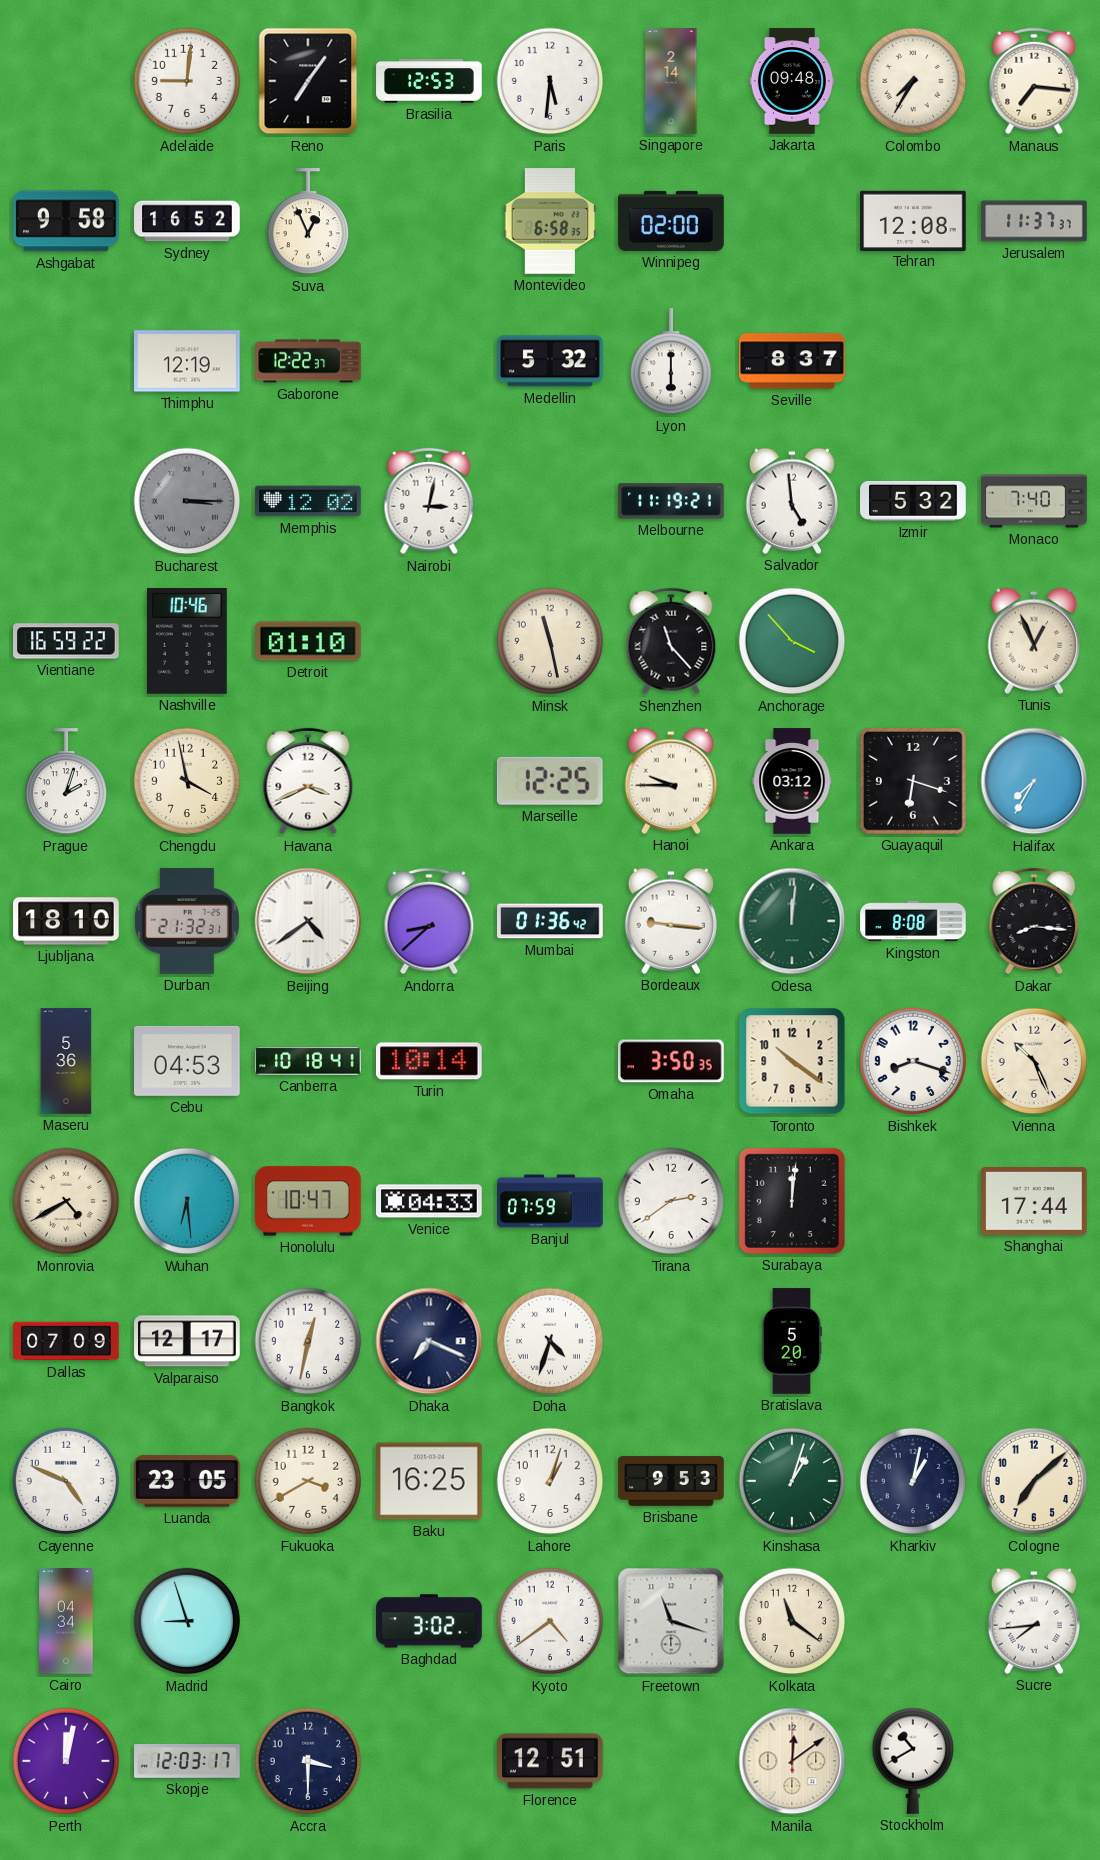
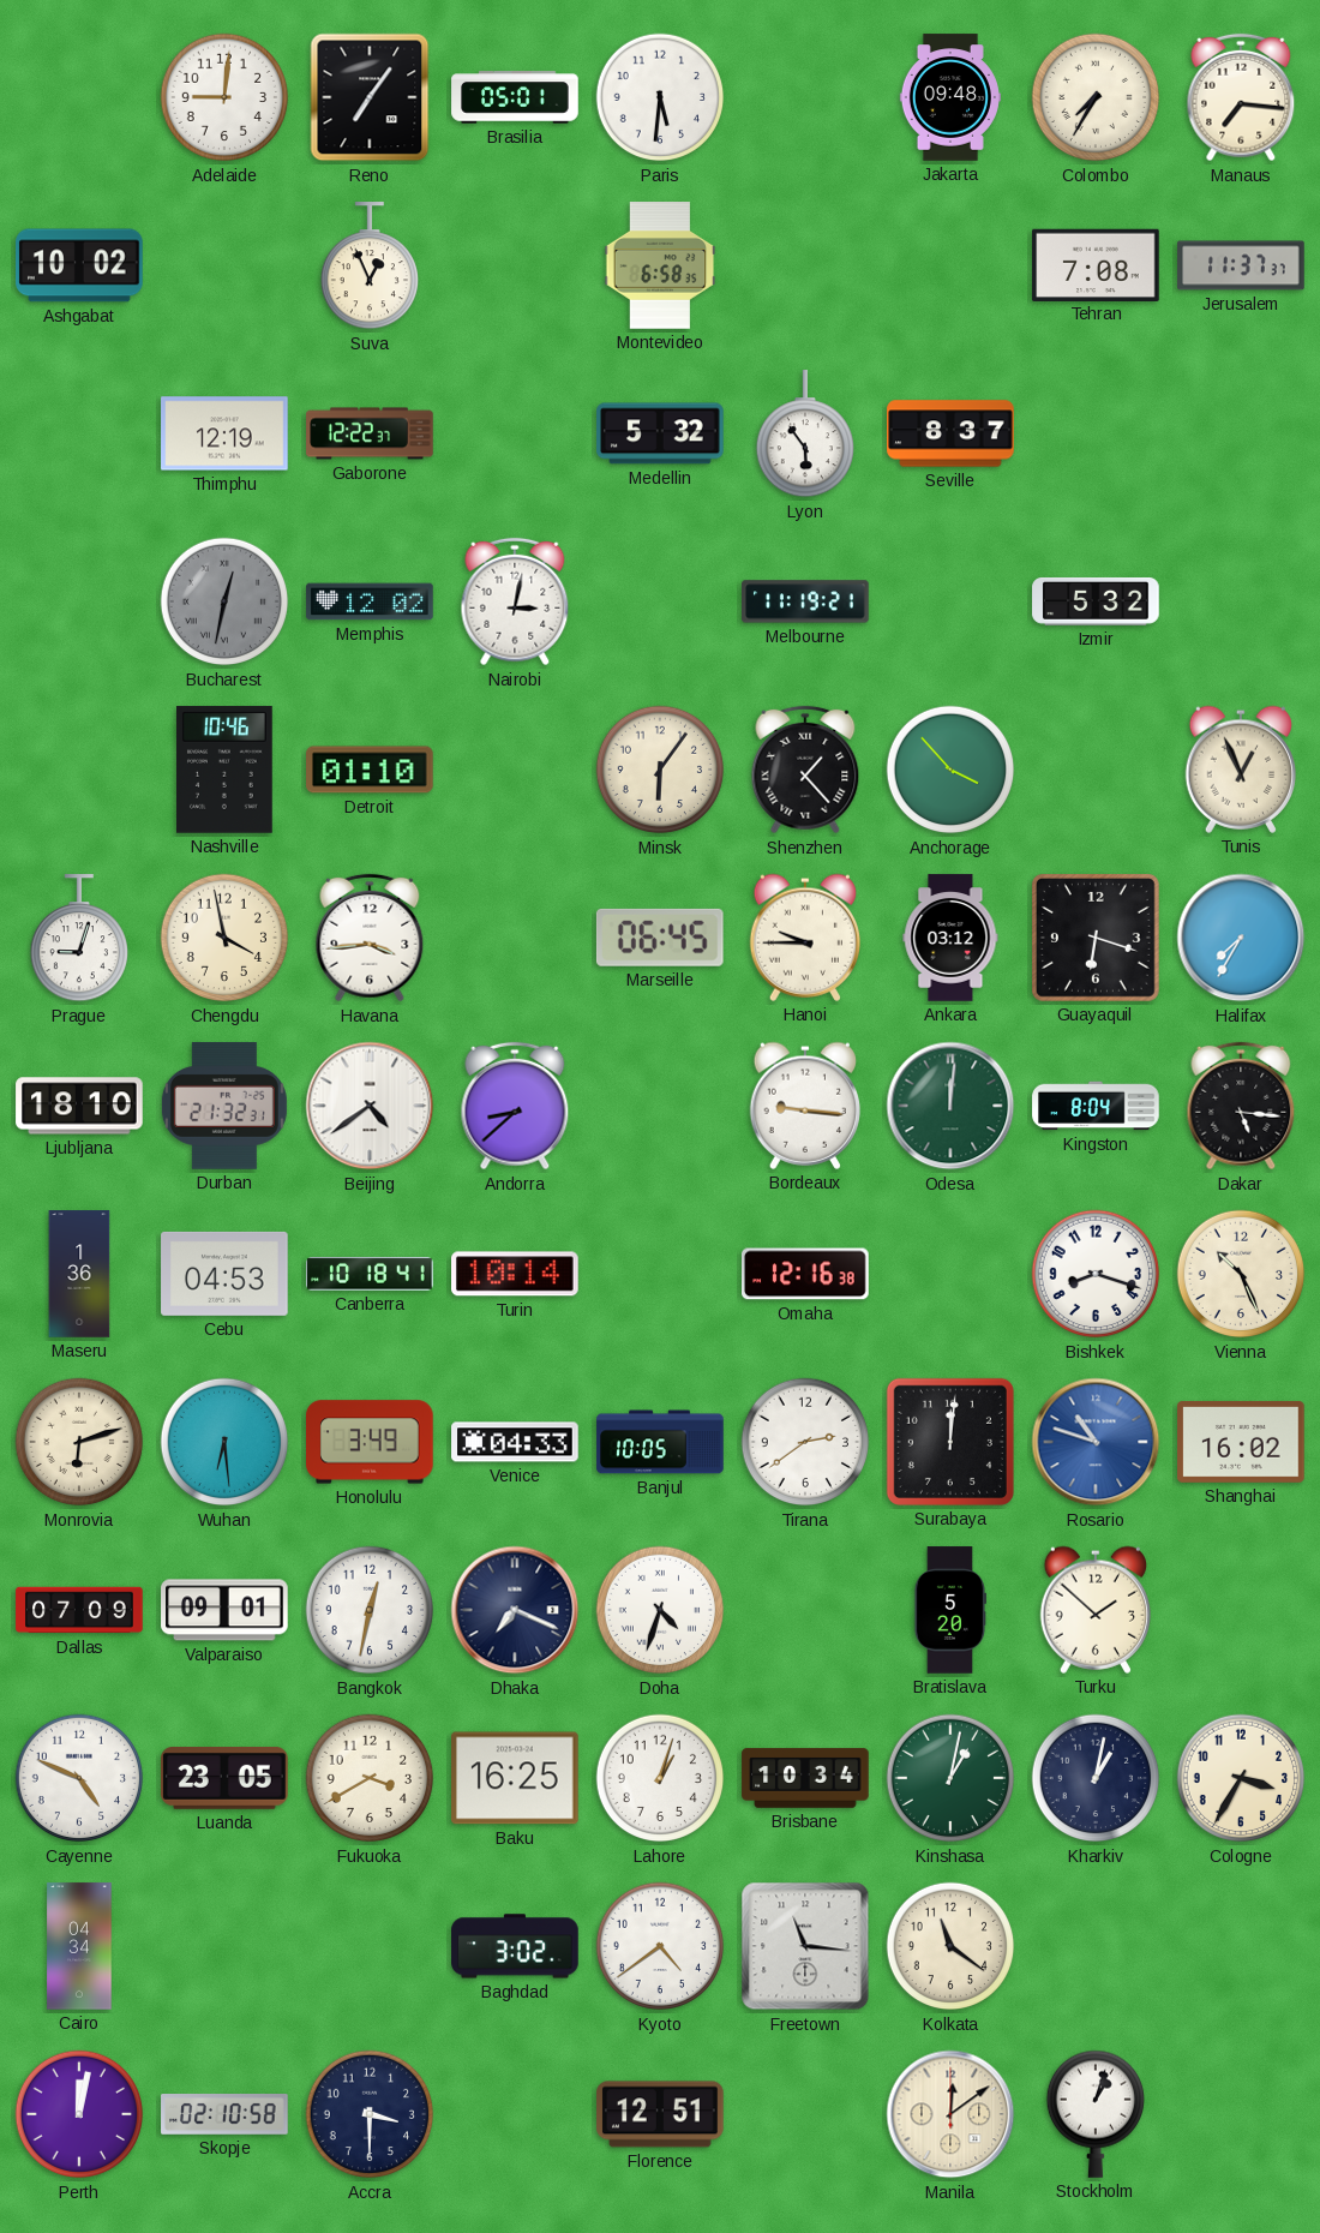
Brasilia: 12:53 -> 05:01
Singapore: 2:14 -> none
Ashgabat: 9:58 -> 10:02
Sydney: 16:52 -> none
Winnipeg: 02:00 -> none
Tehran: 12:08 -> 7:08
Lyon: 6:00 -> 5:54
Bucharest: 3:15 -> 12:32
Salvador: 4:59 -> none
Monaco: 7:40 -> none
Vientiane: 16:59 -> none
Minsk: 11:28 -> 6:06
Shenzhen: 11:23 -> 1:23
Prague: 2:03 -> 9:03
Havana: 3:41 -> 3:44
Marseille: 12:25 -> 06:45
Mumbai: 01:36 -> none
Kingston: 8:08 -> 8:04
Dakar: 8:16 -> 5:16
Maseru: 5:36 -> 1:36
Omaha: 3:50 -> 12:16
Toronto: 10:21 -> none
Monrovia: 4:40 -> 6:12
Honolulu: 10:47 -> 3:49
Banjul: 07:59 -> 10:05
Rosario: none -> 10:48
Shanghai: 17:44 -> 16:02
Valparaiso: 12:17 -> 09:01
Turku: none -> 1:52
Brisbane: 9:53 -> 10:34
Kinshasa: 1:03 -> 1:02
Cologne: 7:08 -> 3:35
Madrid: 8:57 -> none
Freetown: 11:18 -> 11:16
Sucre: 7:44 -> none
Skopje: 12:03 -> 02:10
Stockholm: 10:40 -> 1:03
